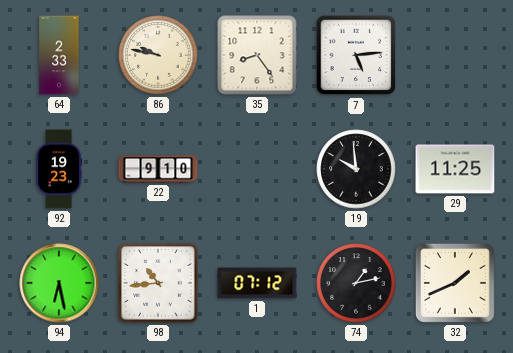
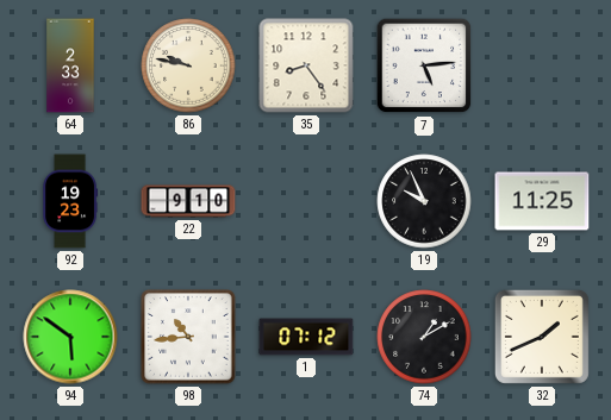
19: 9:59 -> 9:56
94: 6:28 -> 5:51
74: 1:13 -> 1:10
